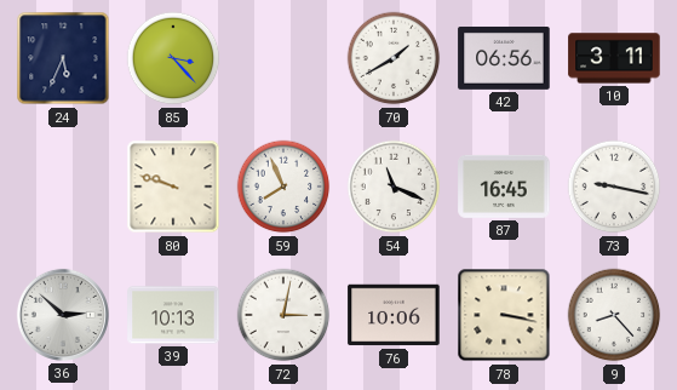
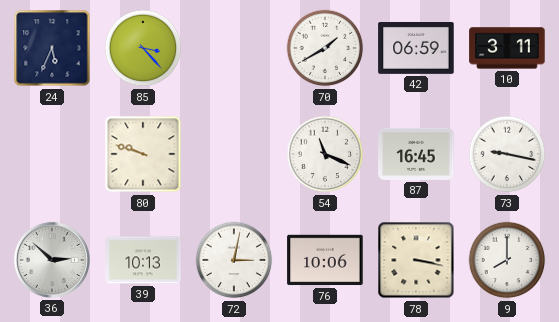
42: 06:56 -> 06:59
59: 7:56 -> none
9: 8:23 -> 8:00
